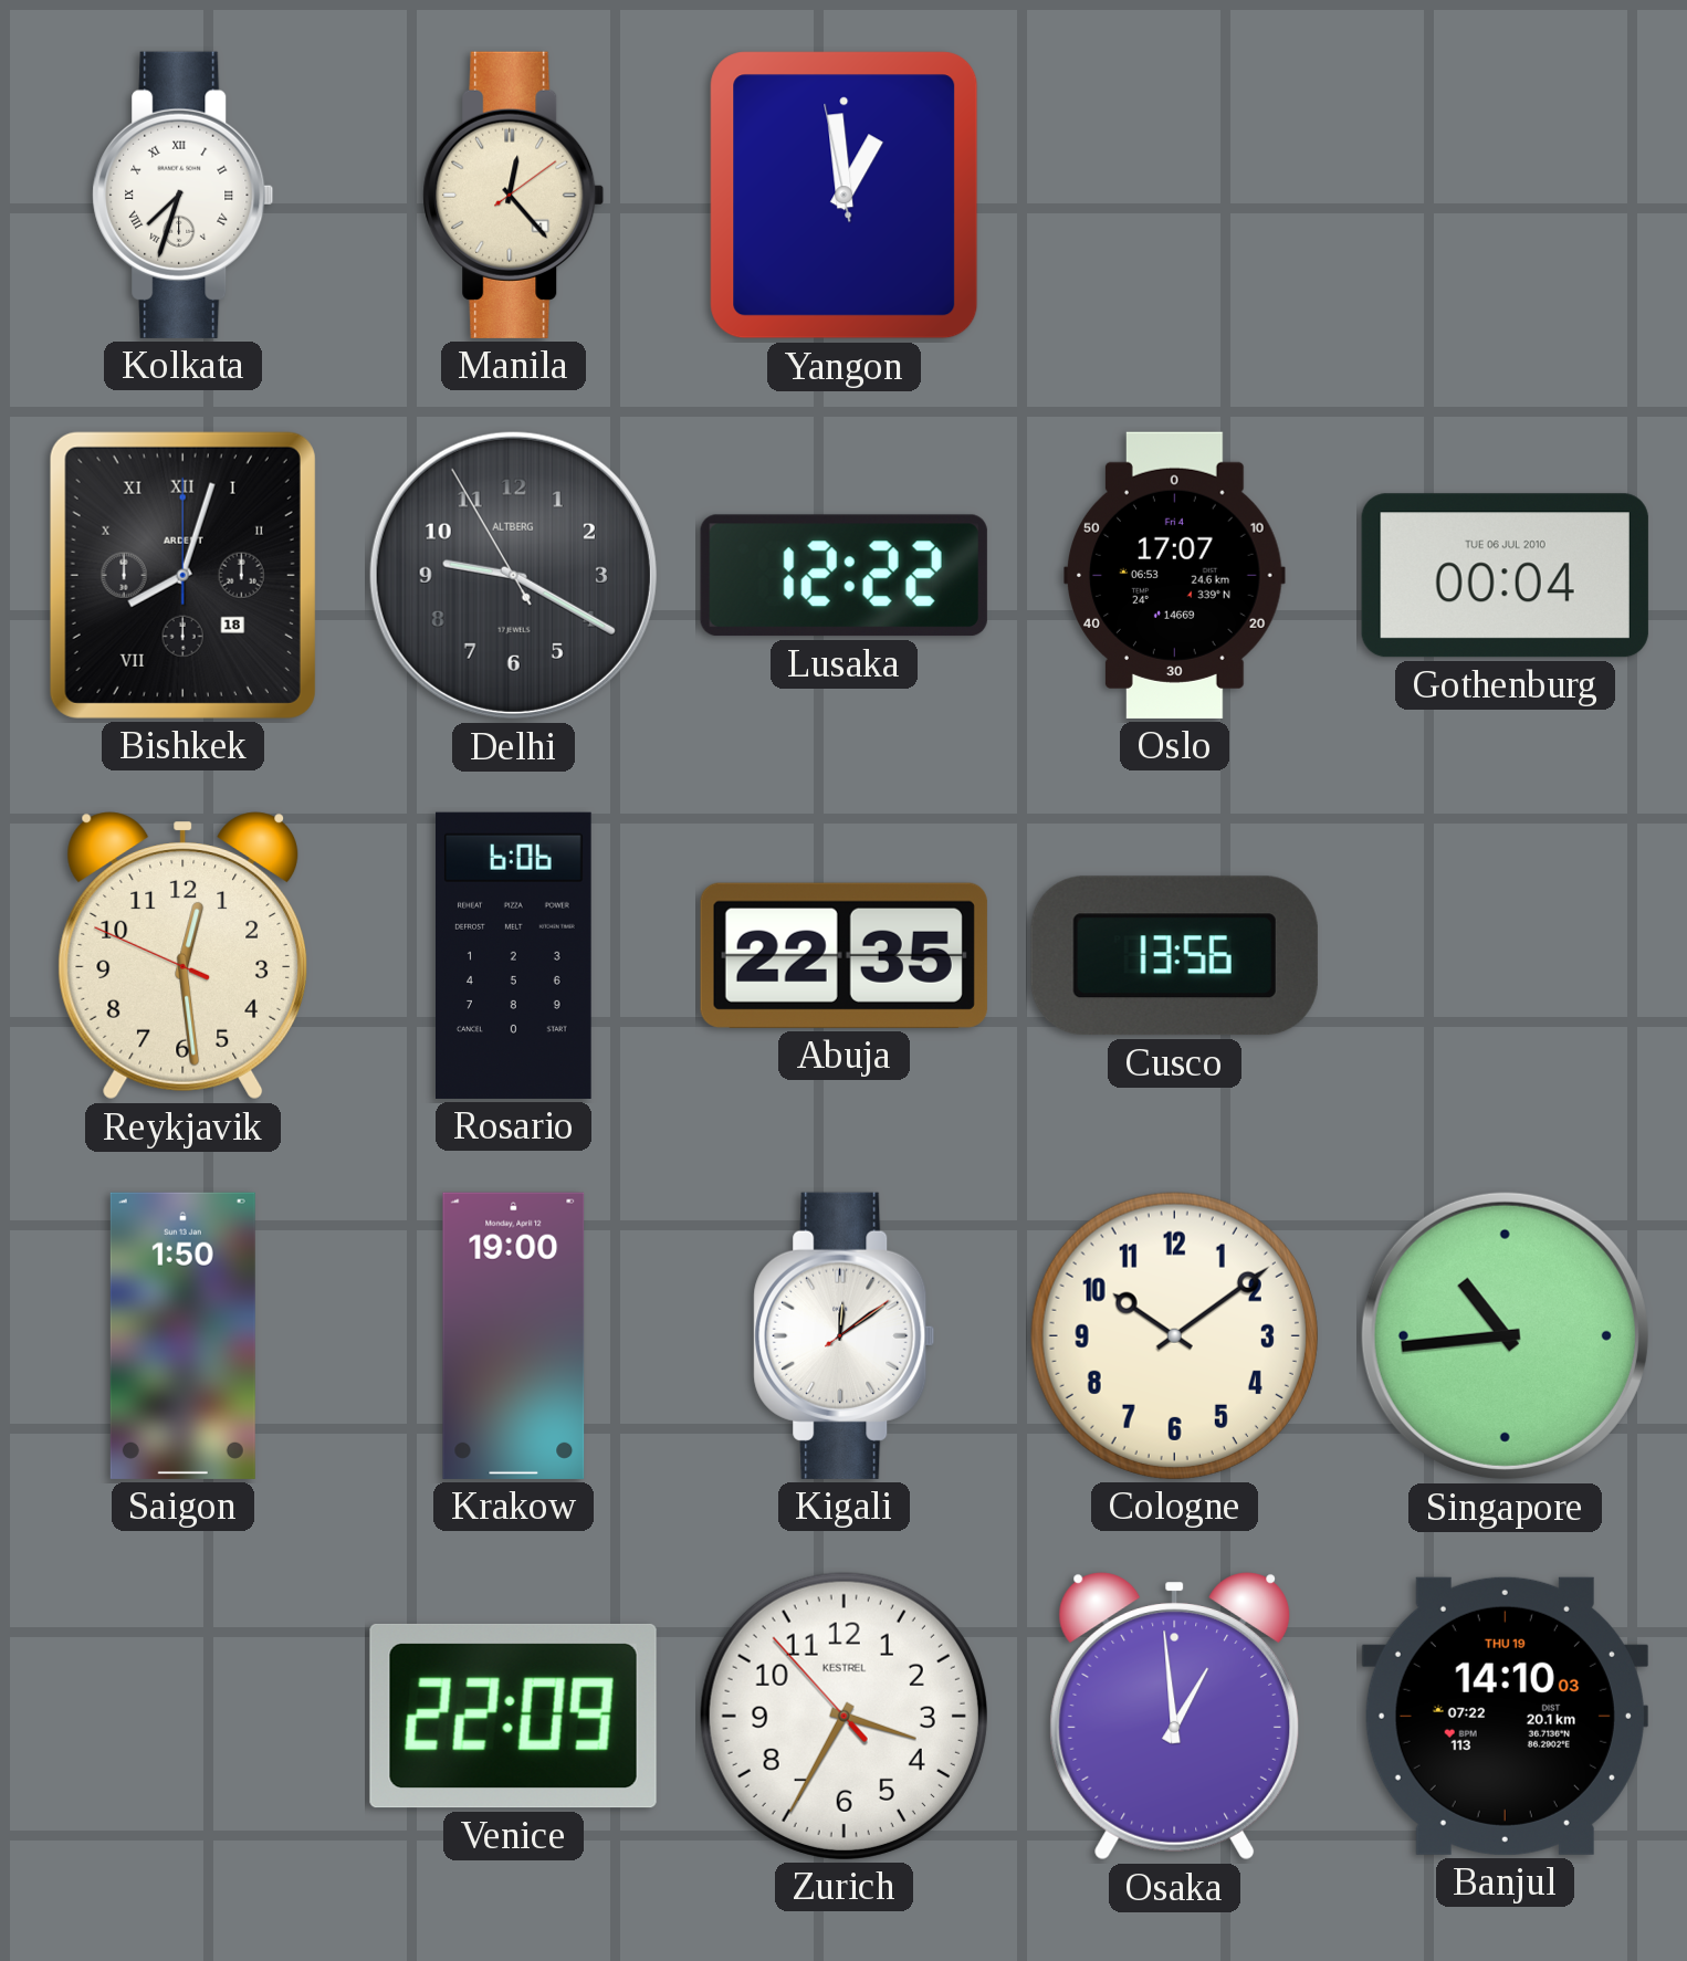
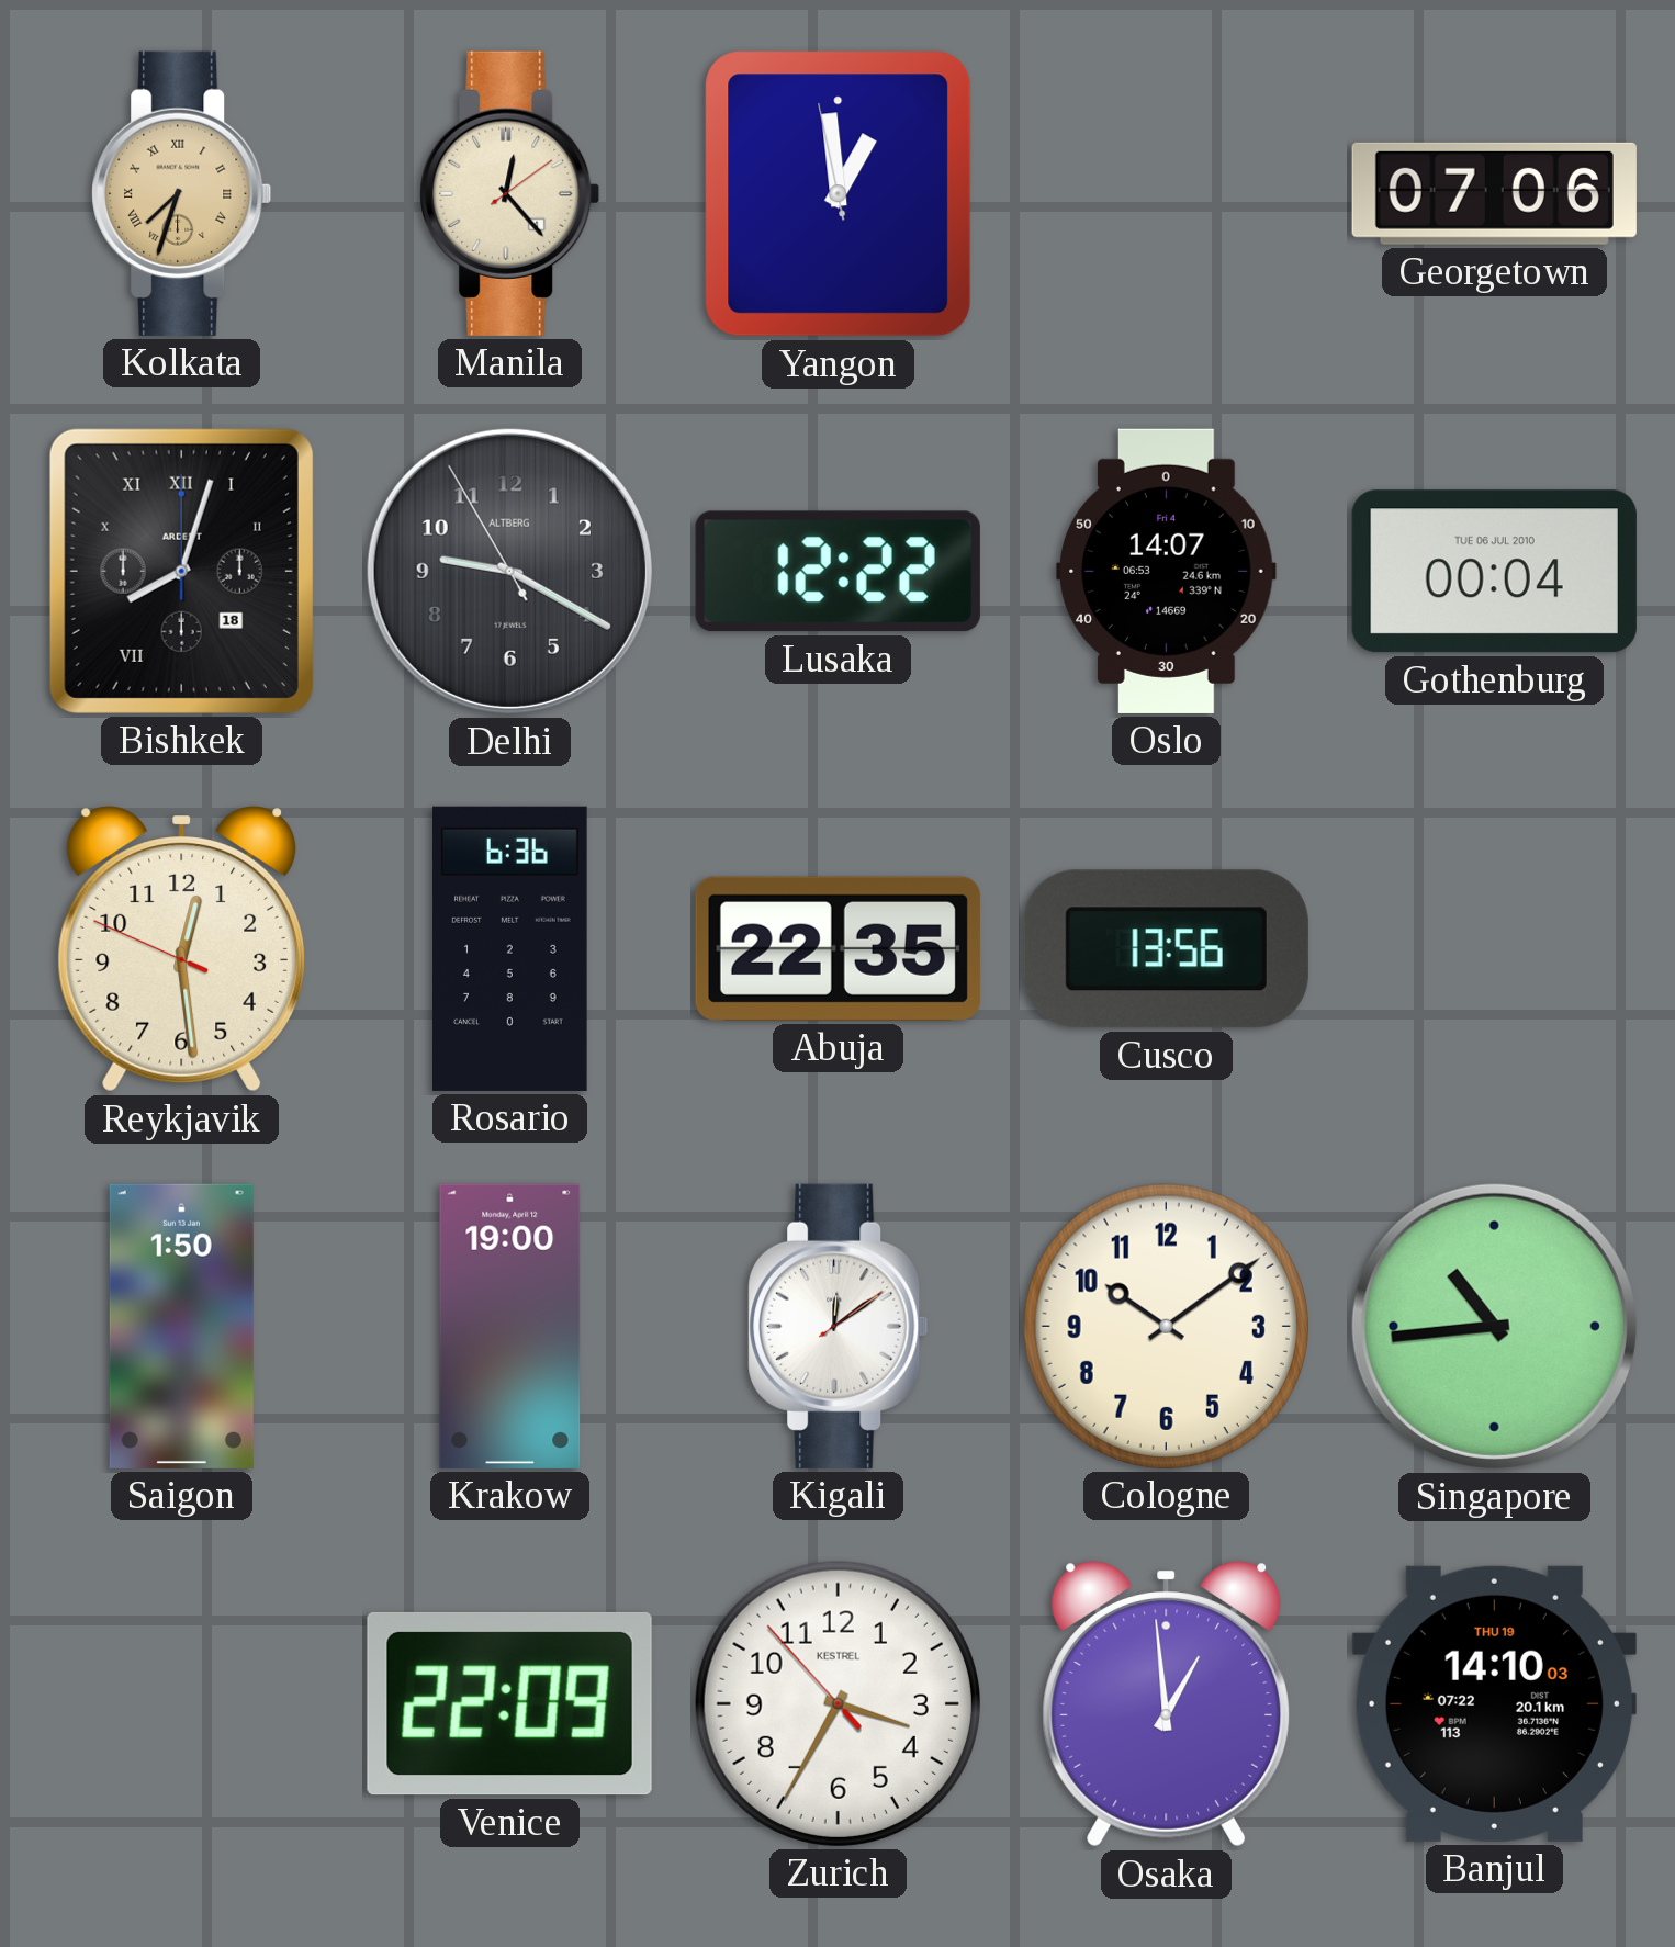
Kolkata dial: white -> champagne
Georgetown: none -> 07:06
Oslo: 17:07 -> 14:07
Rosario: 6:06 -> 6:36
